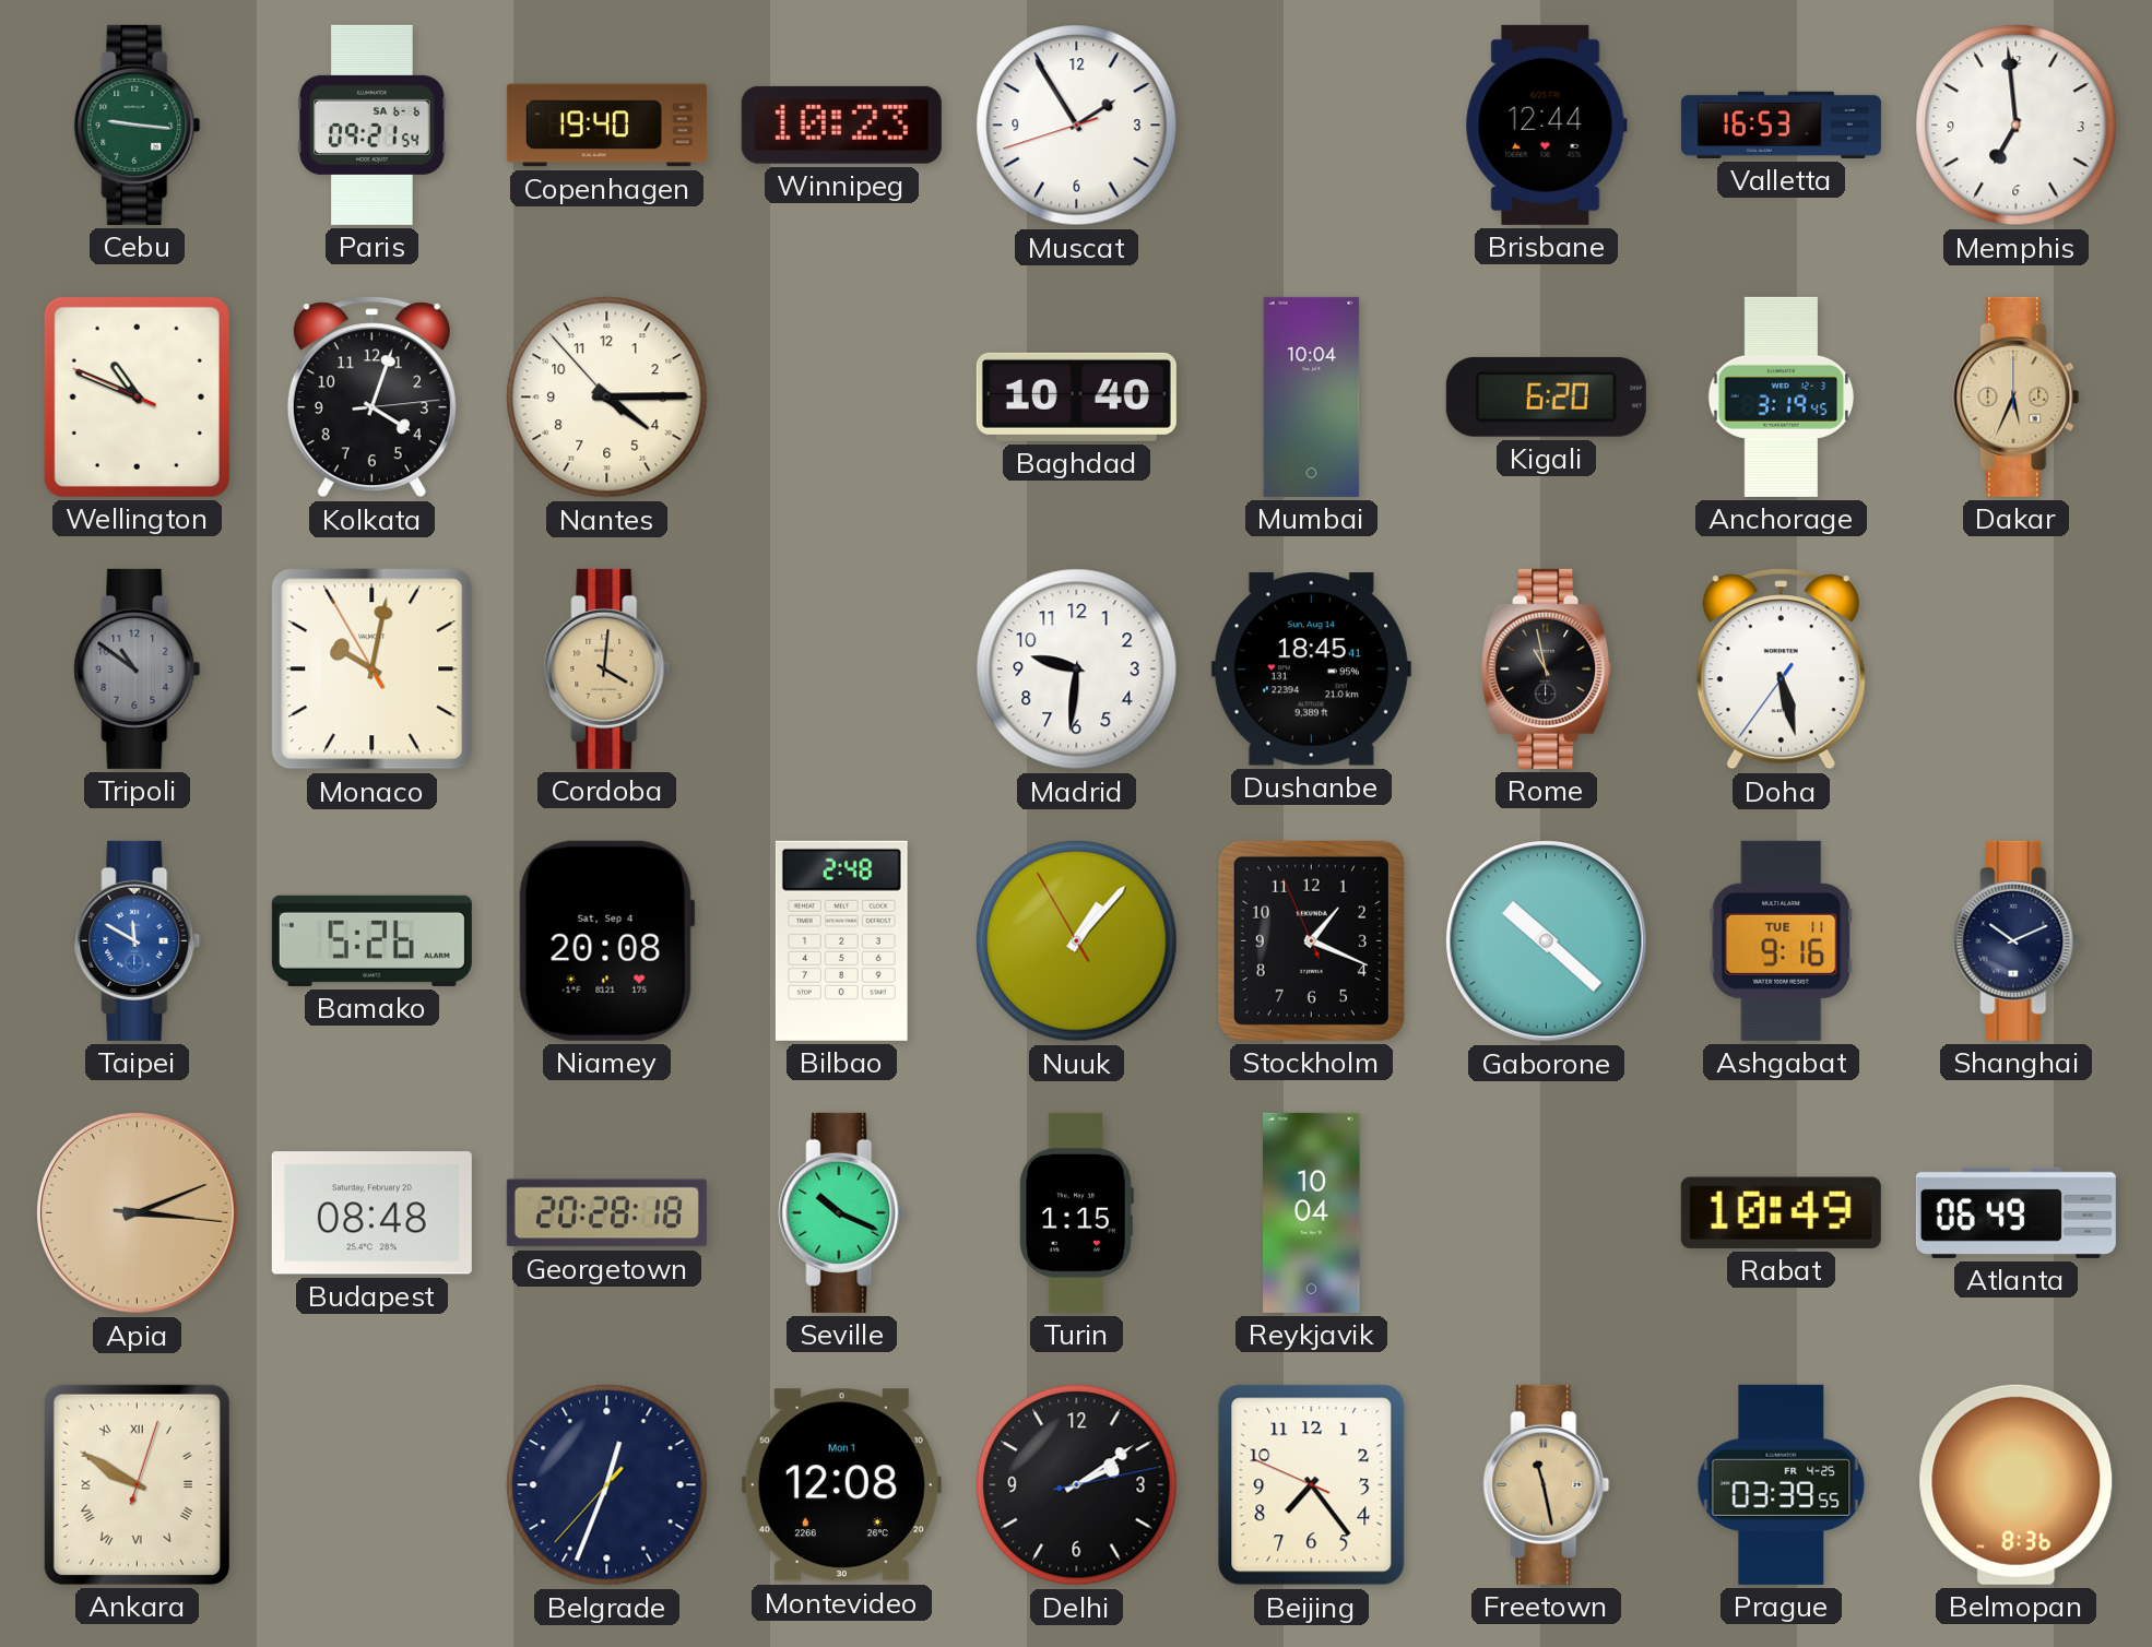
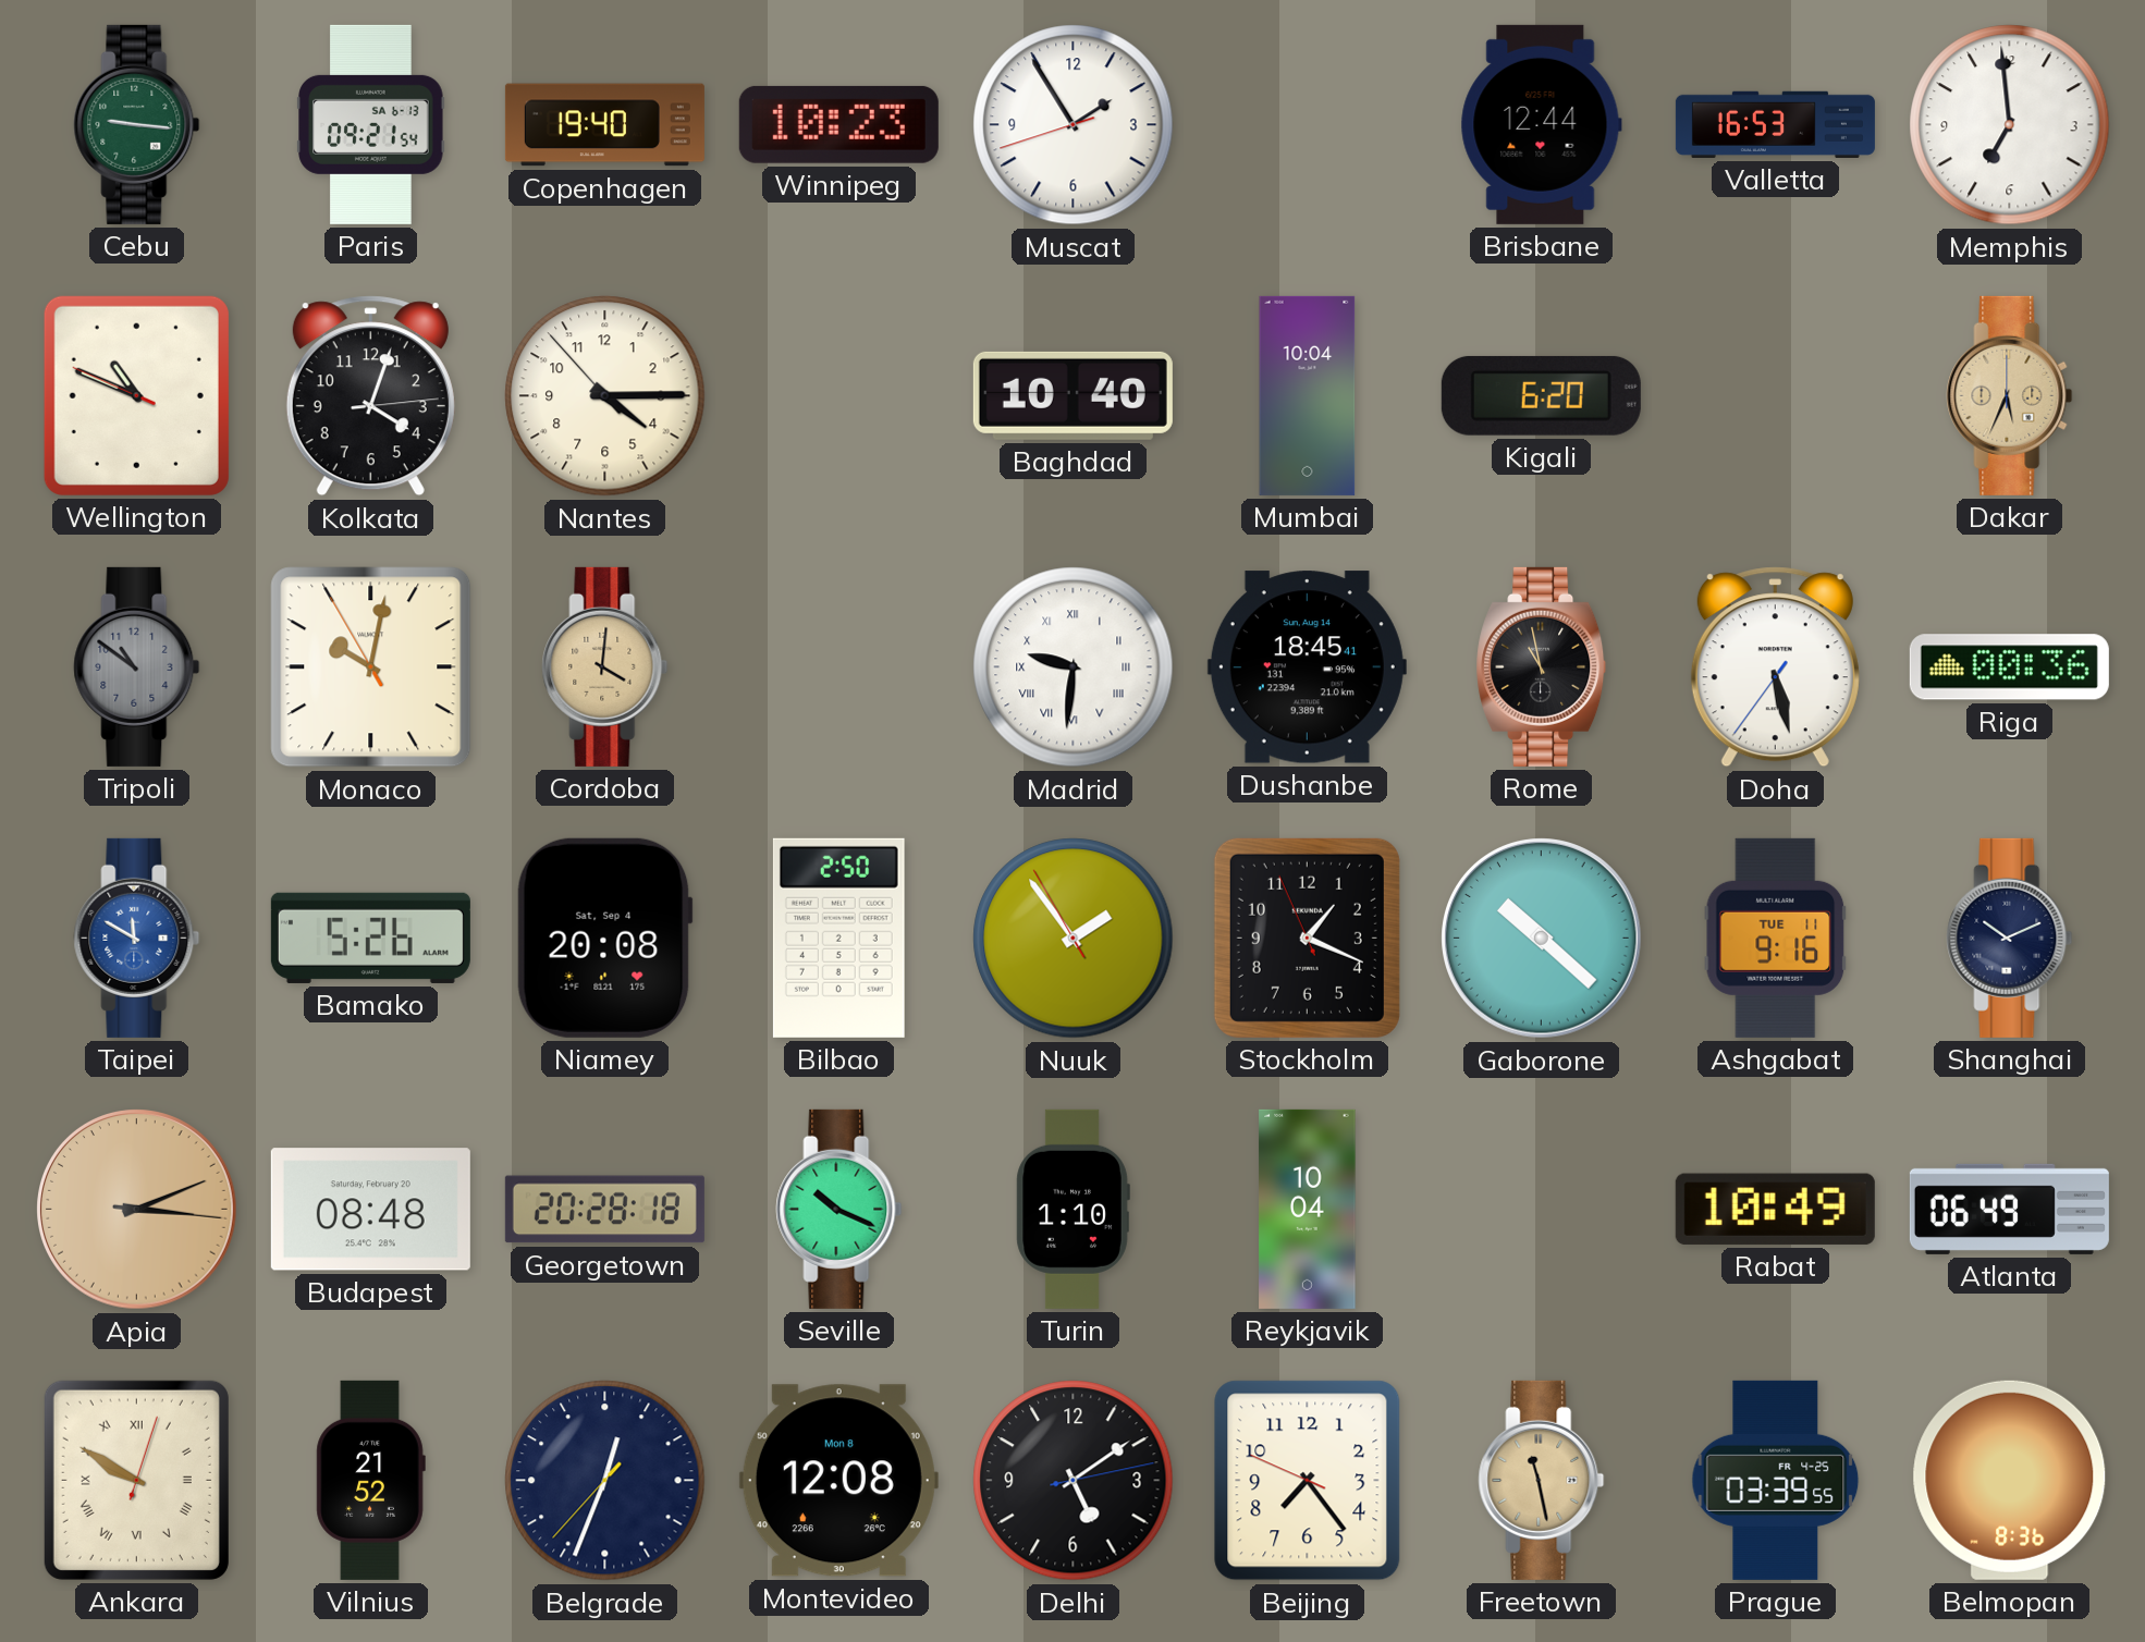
Paris date: SA 6-6 -> SA 6-13
Anchorage: 3:19 -> none
Madrid numerals: Arabic -> Roman
Riga: none -> 00:36
Bilbao: 2:48 -> 2:50
Nuuk: 1:06 -> 1:53
Turin: 1:15 -> 1:10
Vilnius: none -> 21:52
Montevideo date: Mon 1 -> Mon 8
Delhi: 2:09 -> 5:09
